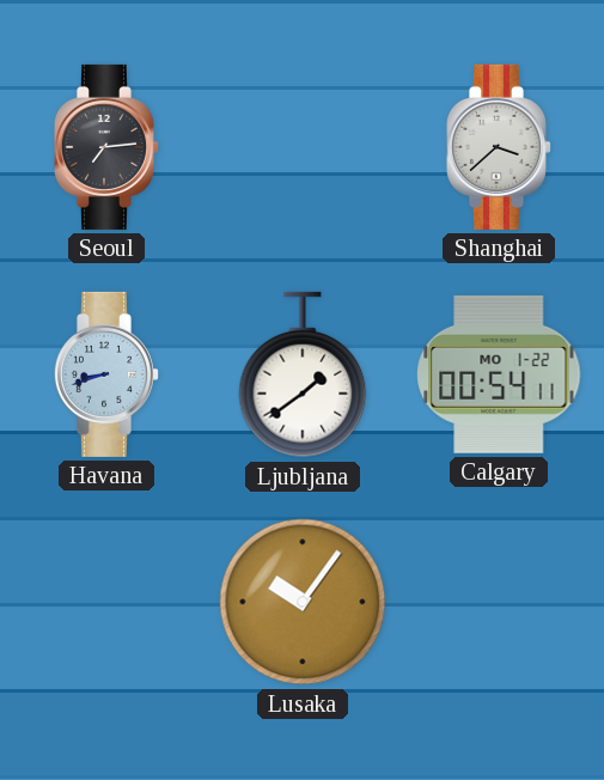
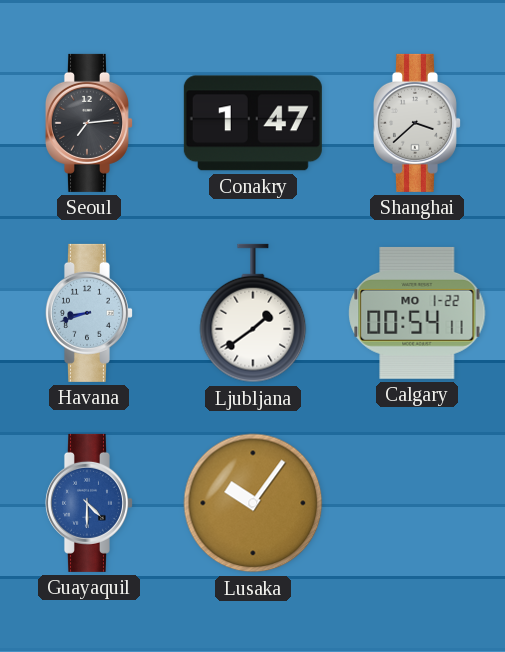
Conakry: none -> 1:47
Guayaquil: none -> 4:30
